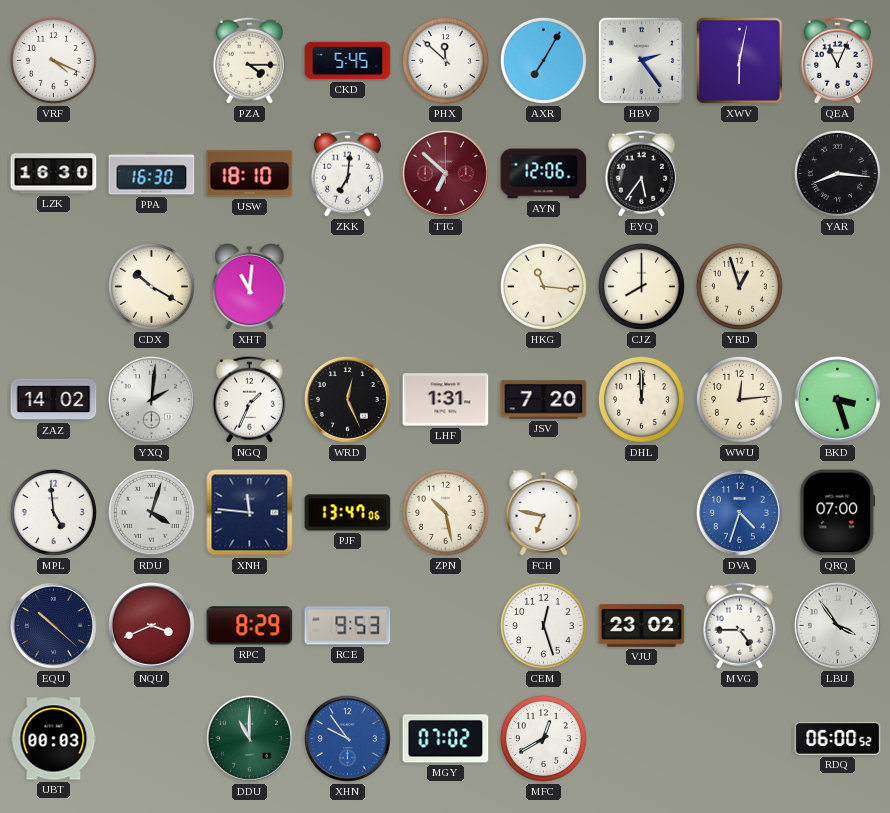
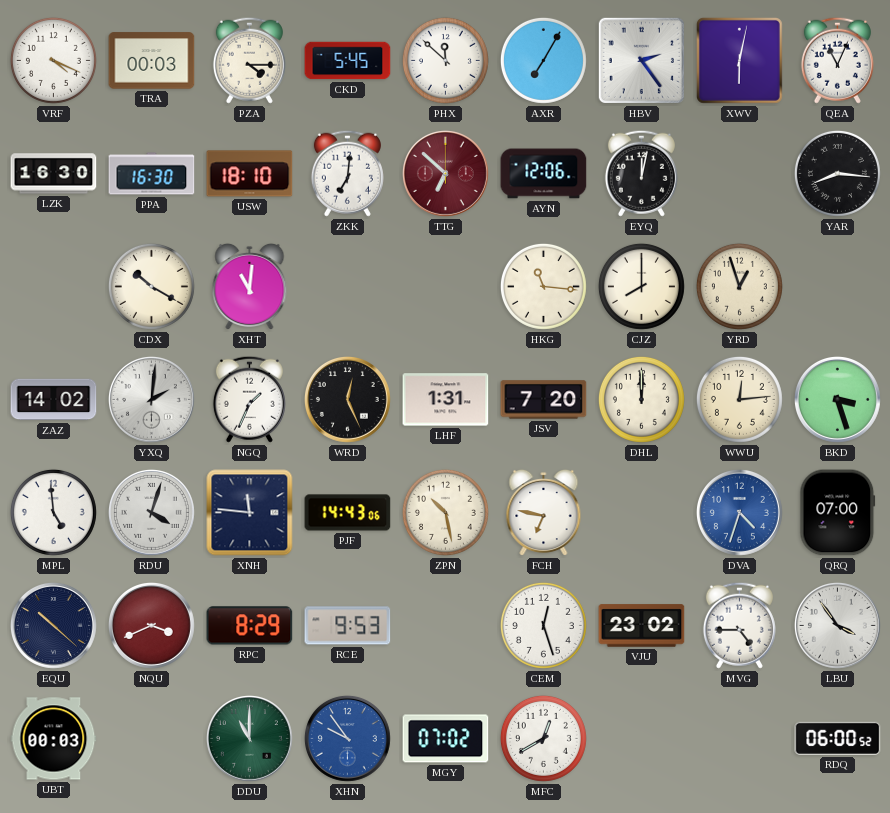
TRA: none -> 00:03
EYQ: 5:36 -> 12:02
PJF: 13:47 -> 14:43
